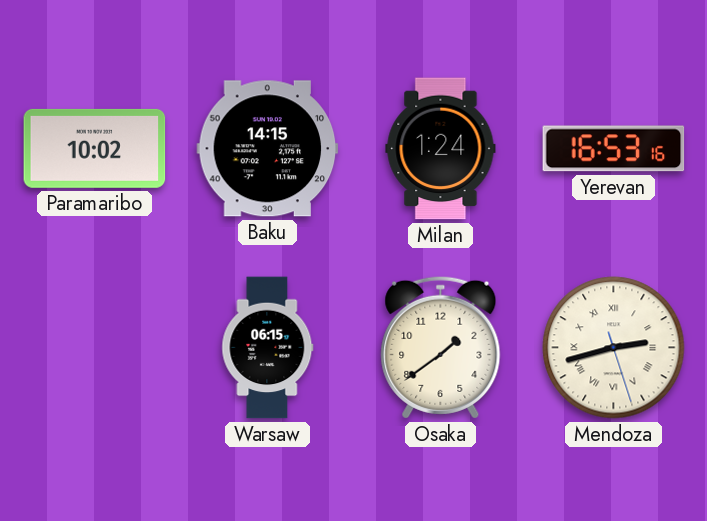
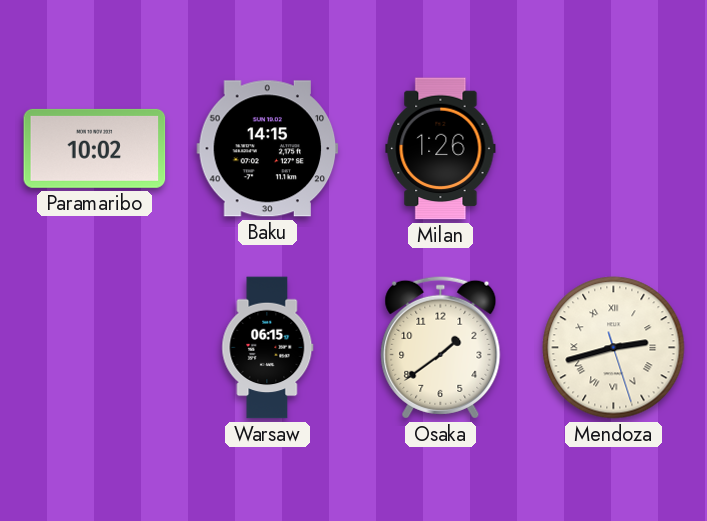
Milan: 1:24 -> 1:26
Yerevan: 16:53 -> none
